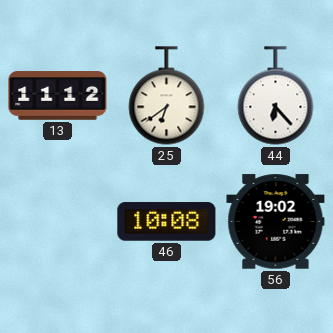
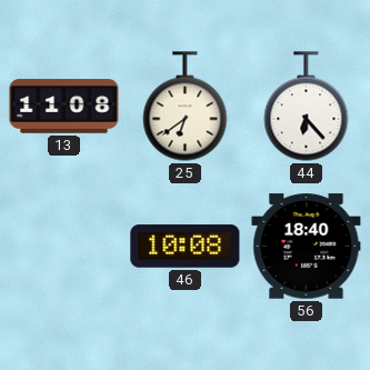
13: 11:12 -> 11:08
56: 19:02 -> 18:40
